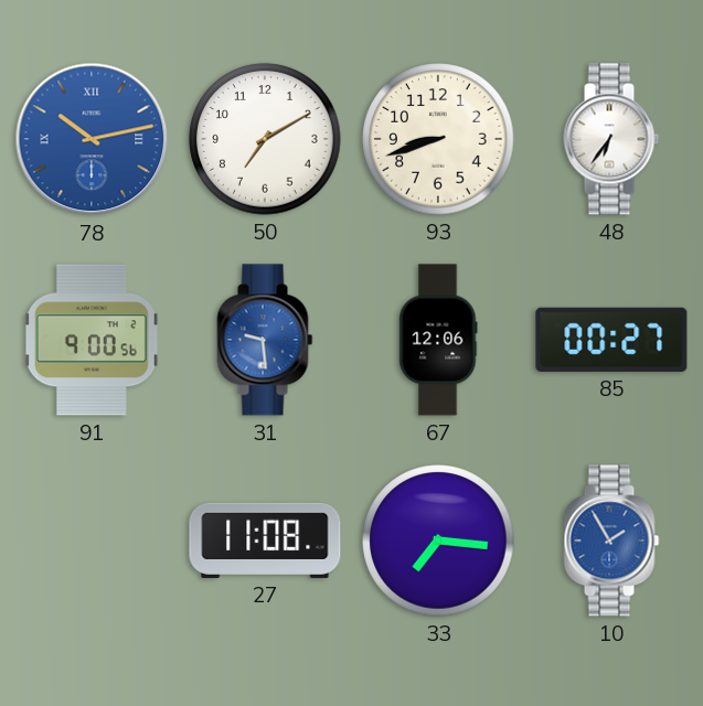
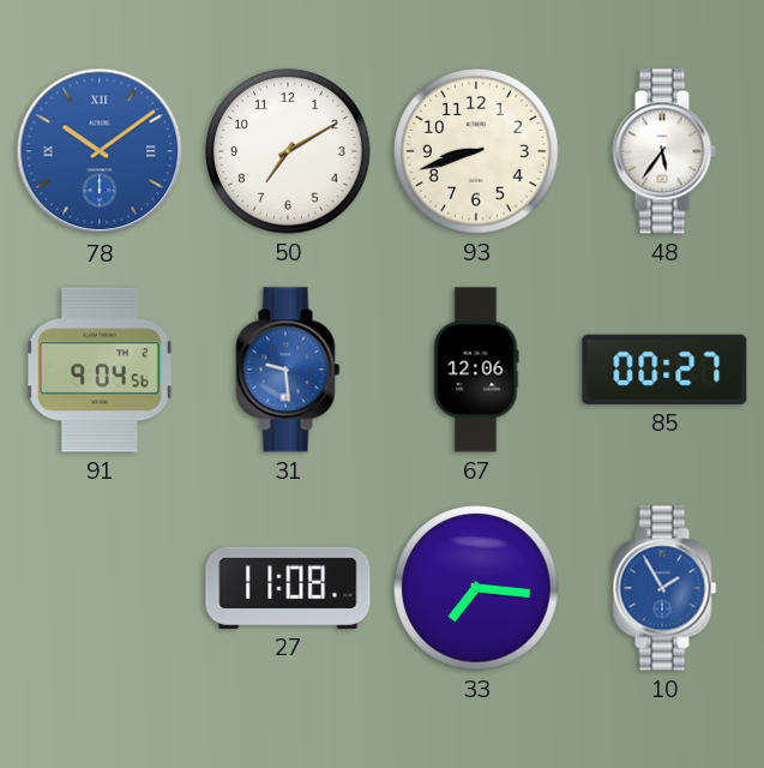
78: 10:13 -> 10:09
48: 6:36 -> 5:36
91: 9:00 -> 9:04
